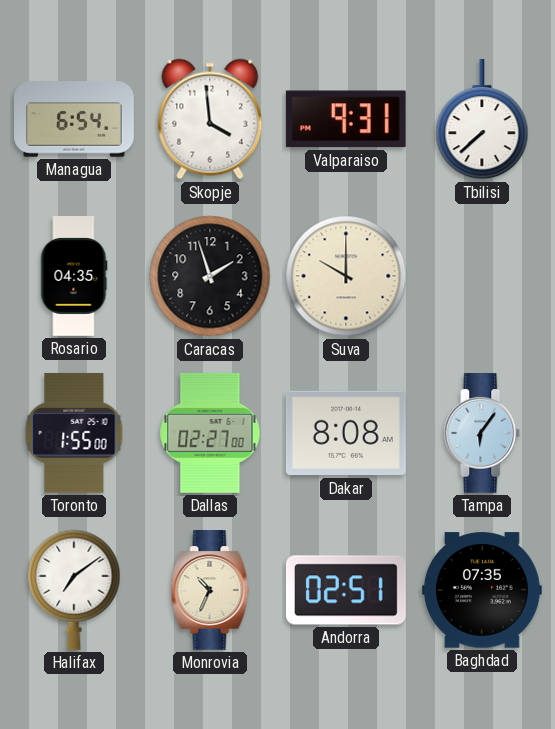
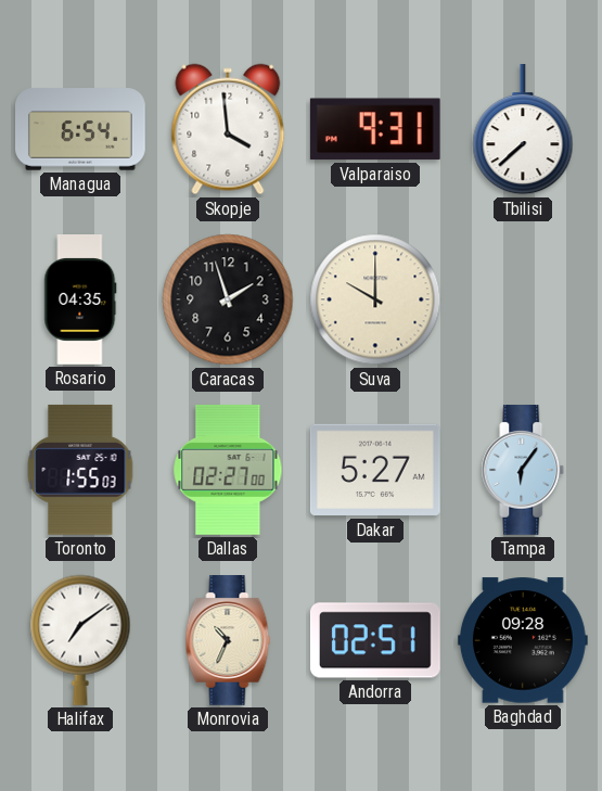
Toronto: 1:55:00 -> 1:55:03
Dakar: 8:08 -> 5:27
Baghdad: 07:35 -> 09:28
